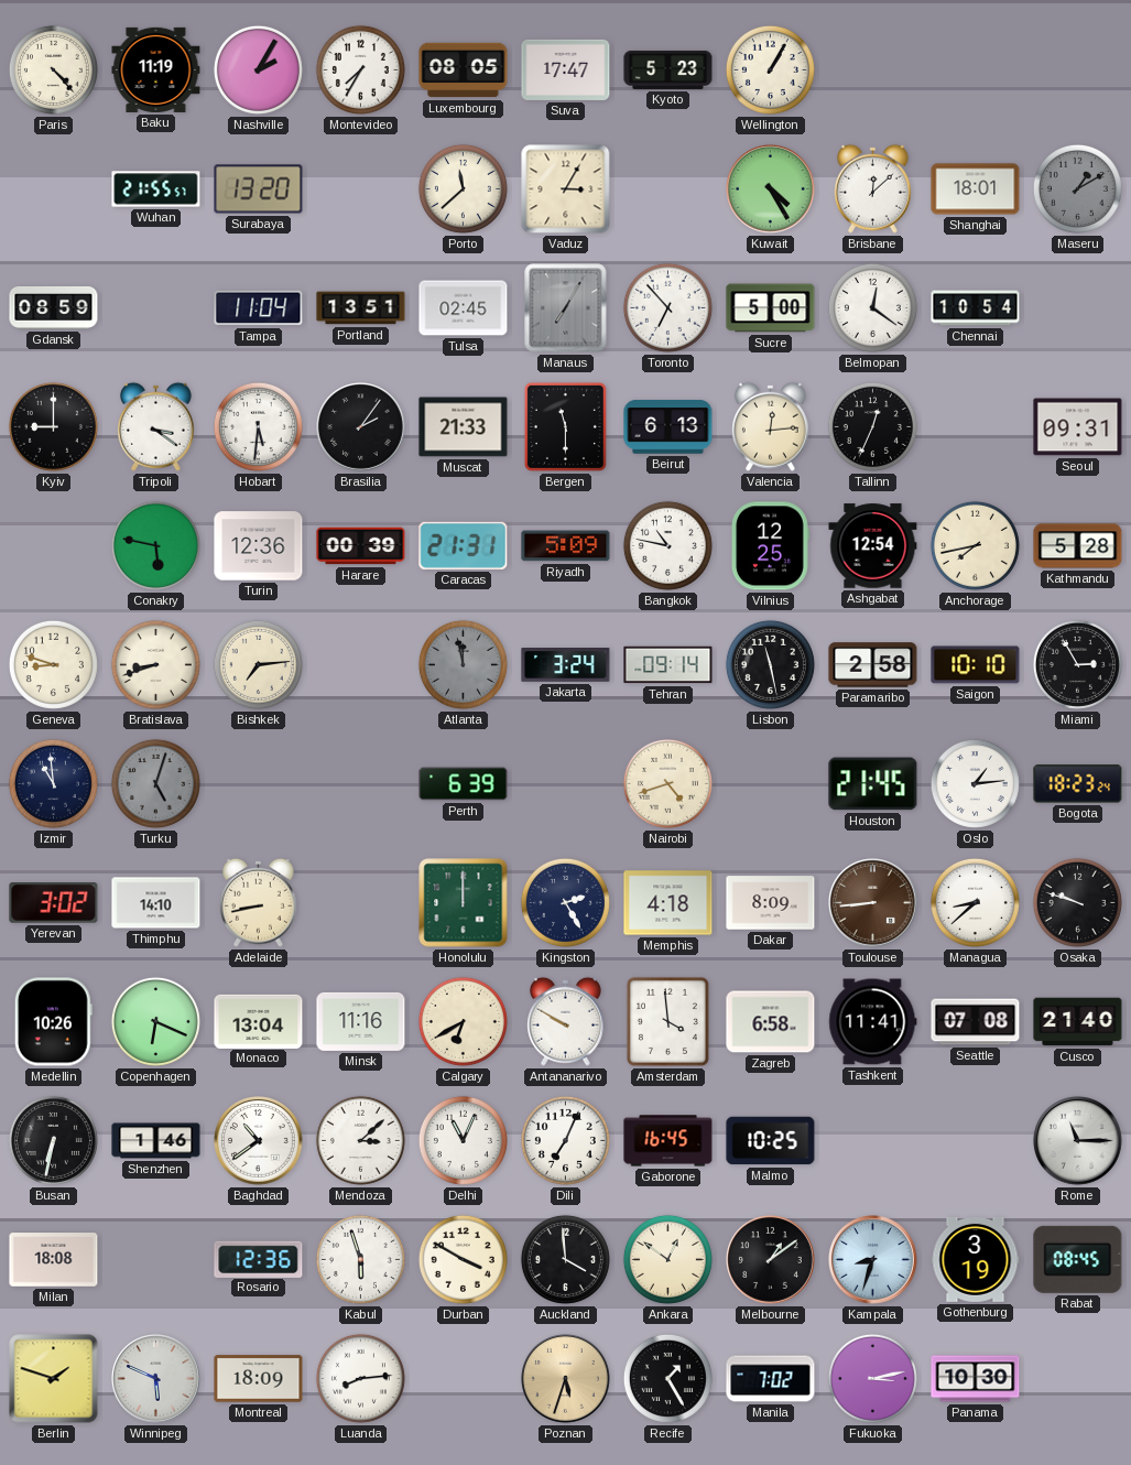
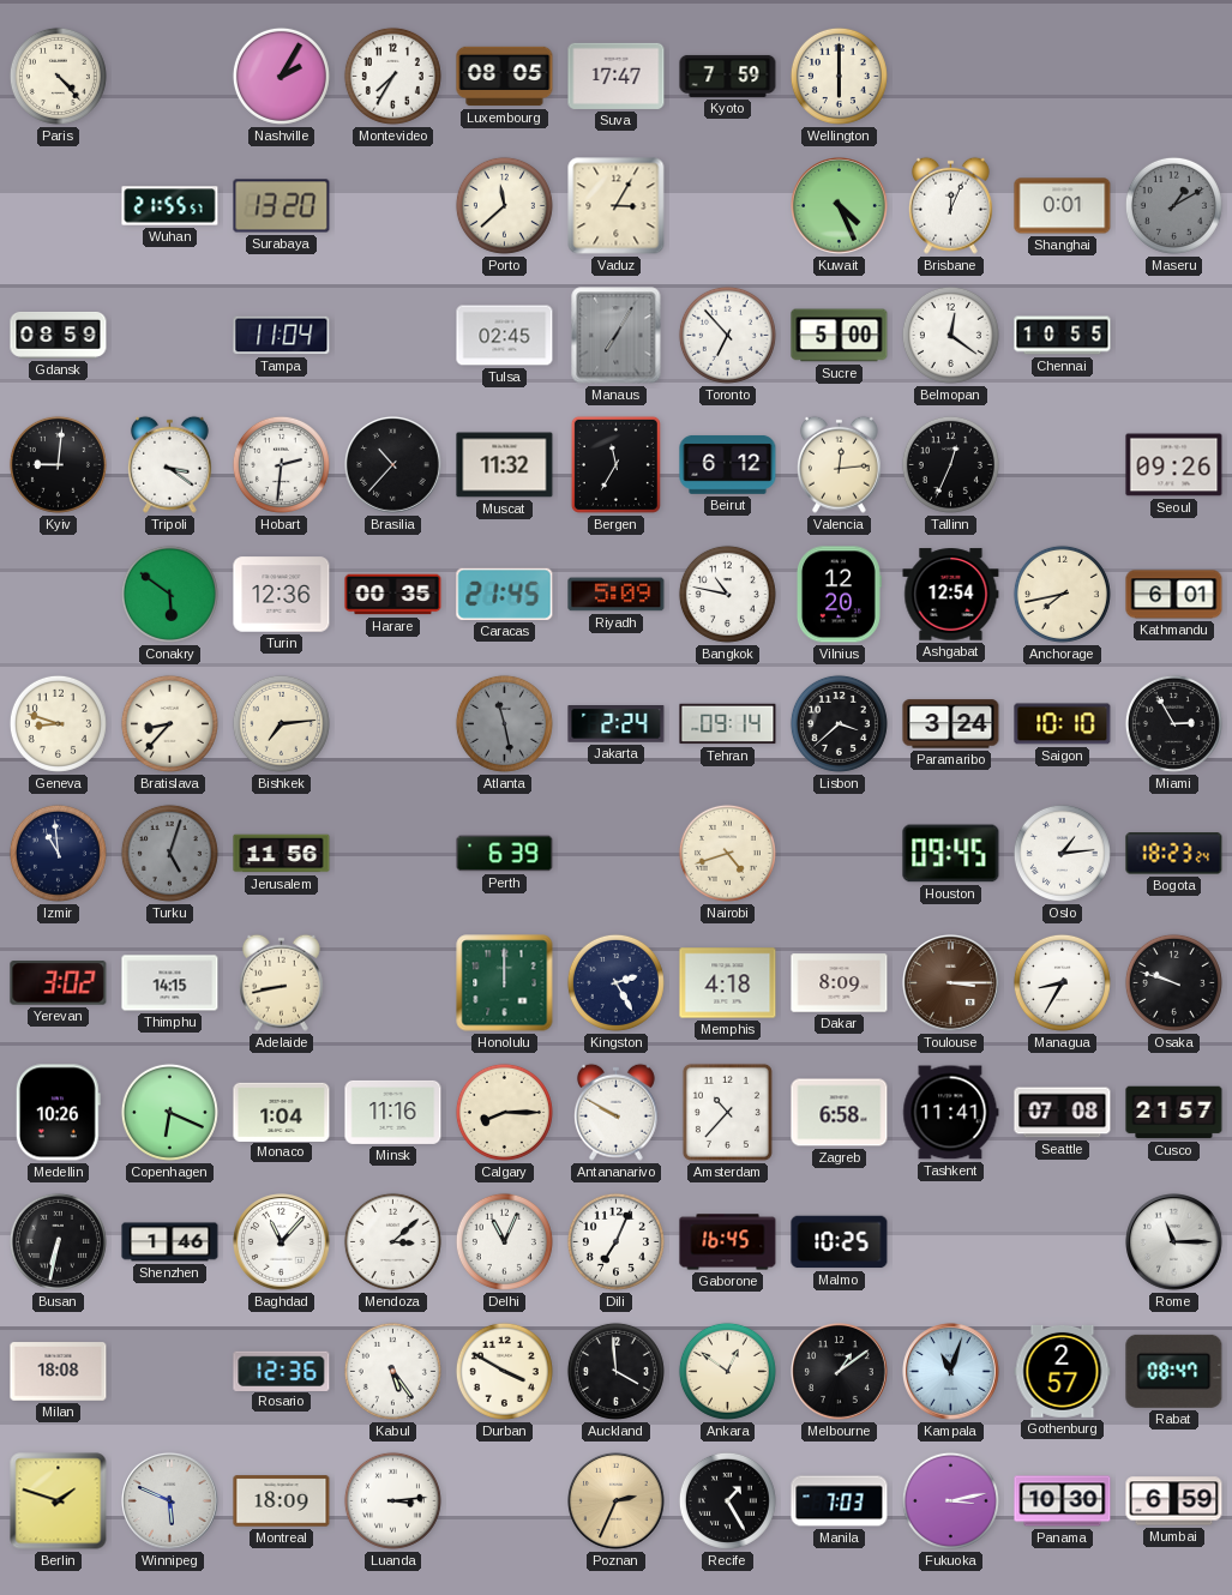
Baku: 11:19 -> none
Kyoto: 5:23 -> 7:59
Wellington: 1:05 -> 6:00
Kuwait: 4:25 -> 4:26
Brisbane: 12:08 -> 12:04
Shanghai: 18:01 -> 0:01
Portland: 13:51 -> none
Chennai: 10:54 -> 10:55
Kyiv: 9:00 -> 9:01
Hobart: 5:31 -> 2:31
Brasilia: 2:06 -> 10:37
Muscat: 21:33 -> 11:32
Bergen: 11:30 -> 11:35
Beirut: 6:13 -> 6:12
Seoul: 09:31 -> 09:26
Conakry: 5:47 -> 5:51
Harare: 00:39 -> 00:35
Caracas: 21:31 -> 21:45
Vilnius: 12:25 -> 12:20
Kathmandu: 5:28 -> 6:01
Bratislava: 8:42 -> 8:37
Atlanta: 11:58 -> 11:28
Jakarta: 3:24 -> 2:24
Lisbon: 11:28 -> 3:38
Paramaribo: 2:58 -> 3:24
Jerusalem: none -> 11:56
Houston: 21:45 -> 09:45
Thimphu: 14:10 -> 14:15
Toulouse: 8:44 -> 3:15
Managua: 8:38 -> 8:35
Monaco: 13:04 -> 1:04
Calgary: 6:40 -> 8:15
Amsterdam: 3:59 -> 10:37
Cusco: 21:40 -> 21:57
Baghdad: 10:39 -> 11:07
Kabul: 5:57 -> 5:24
Kampala: 8:33 -> 11:03
Gothenburg: 3:19 -> 2:57
Rabat: 08:45 -> 08:47
Luanda: 8:14 -> 3:14
Poznan: 5:33 -> 2:34
Manila: 7:02 -> 7:03
Mumbai: none -> 6:59
